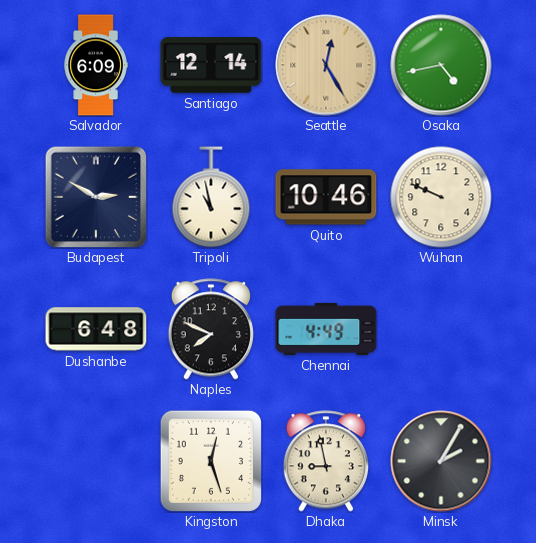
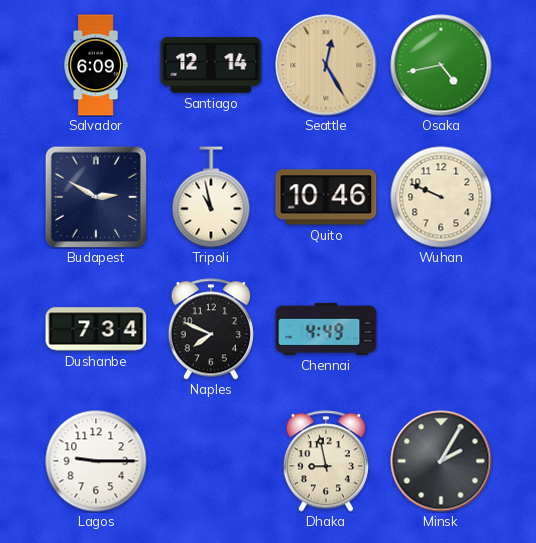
Dushanbe: 6:48 -> 7:34
Lagos: none -> 9:15
Kingston: 12:27 -> none
